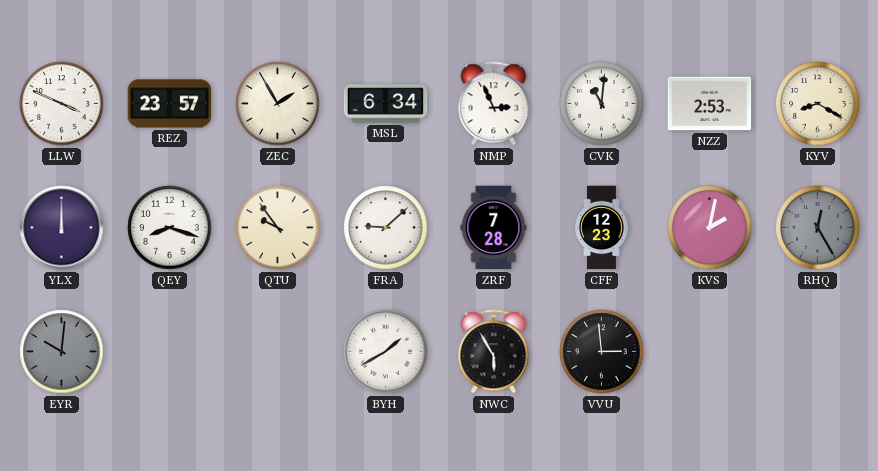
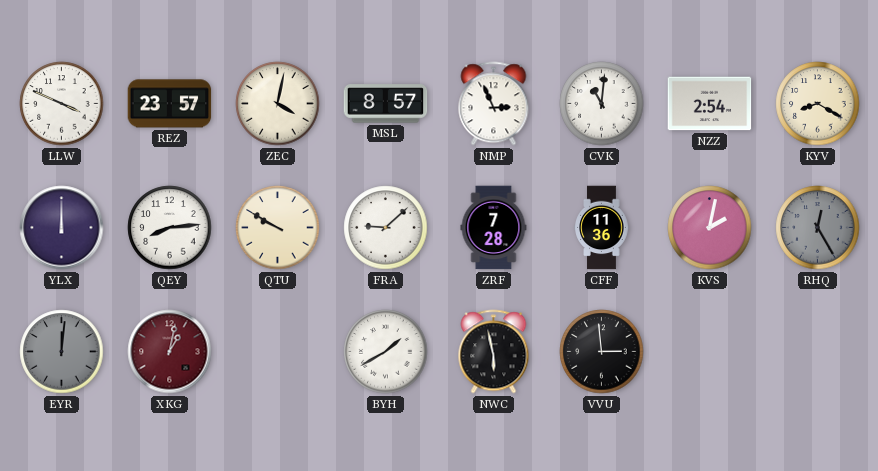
ZEC: 1:55 -> 4:02
MSL: 6:34 -> 8:57
NZZ: 2:53 -> 2:54
QEY: 8:18 -> 8:14
QTU: 9:54 -> 9:50
CFF: 12:23 -> 11:36
EYR: 10:01 -> 12:01
XKG: none -> 1:02
NWC: 5:55 -> 5:58
